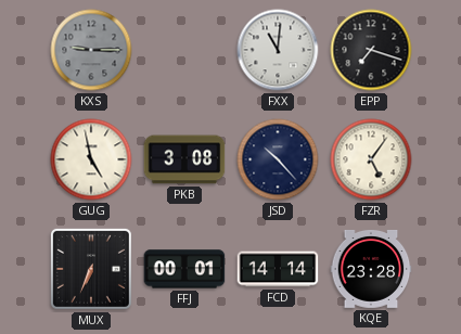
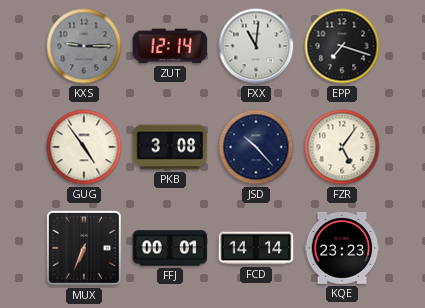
ZUT: none -> 12:14
GUG: 4:58 -> 4:54
KQE: 23:28 -> 23:23
